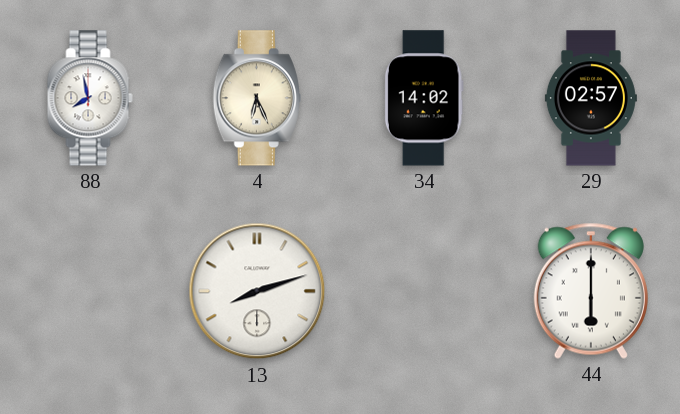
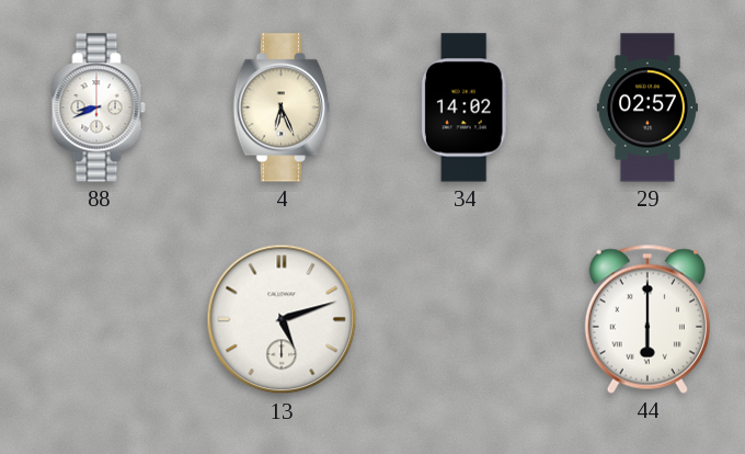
88: 7:58 -> 8:41
13: 8:12 -> 5:12
